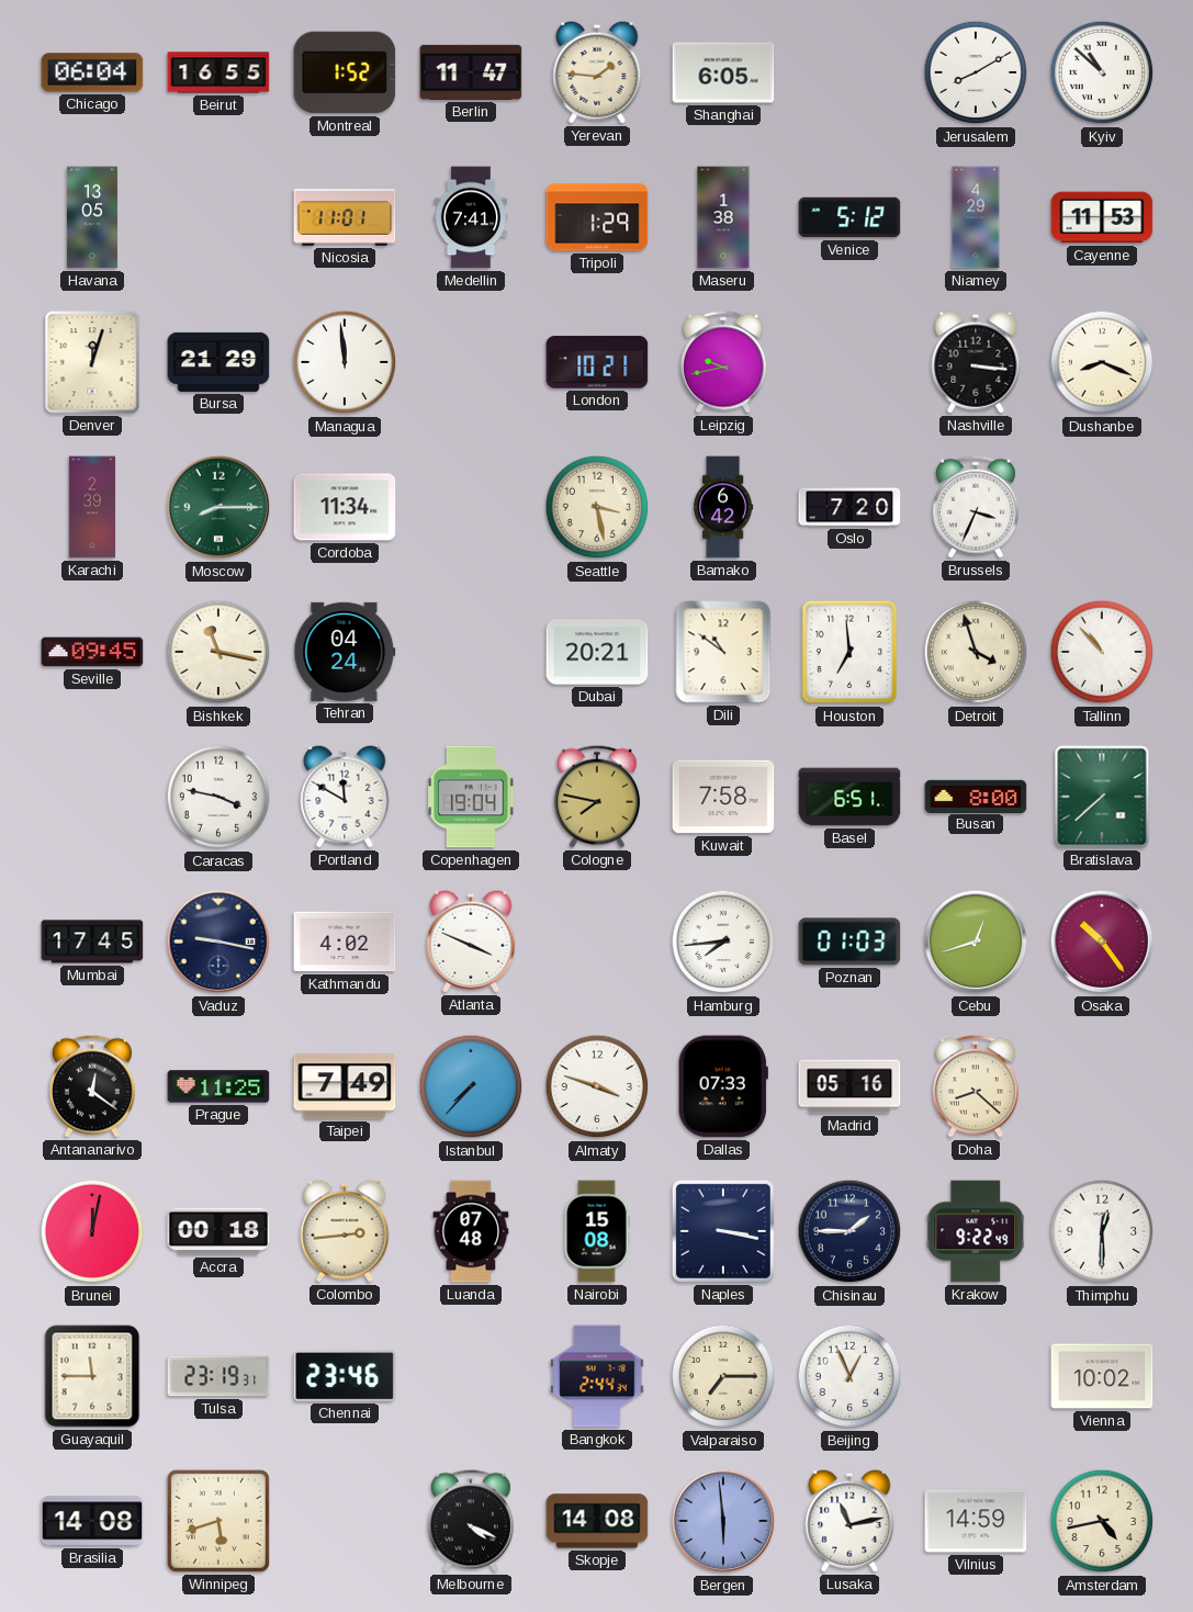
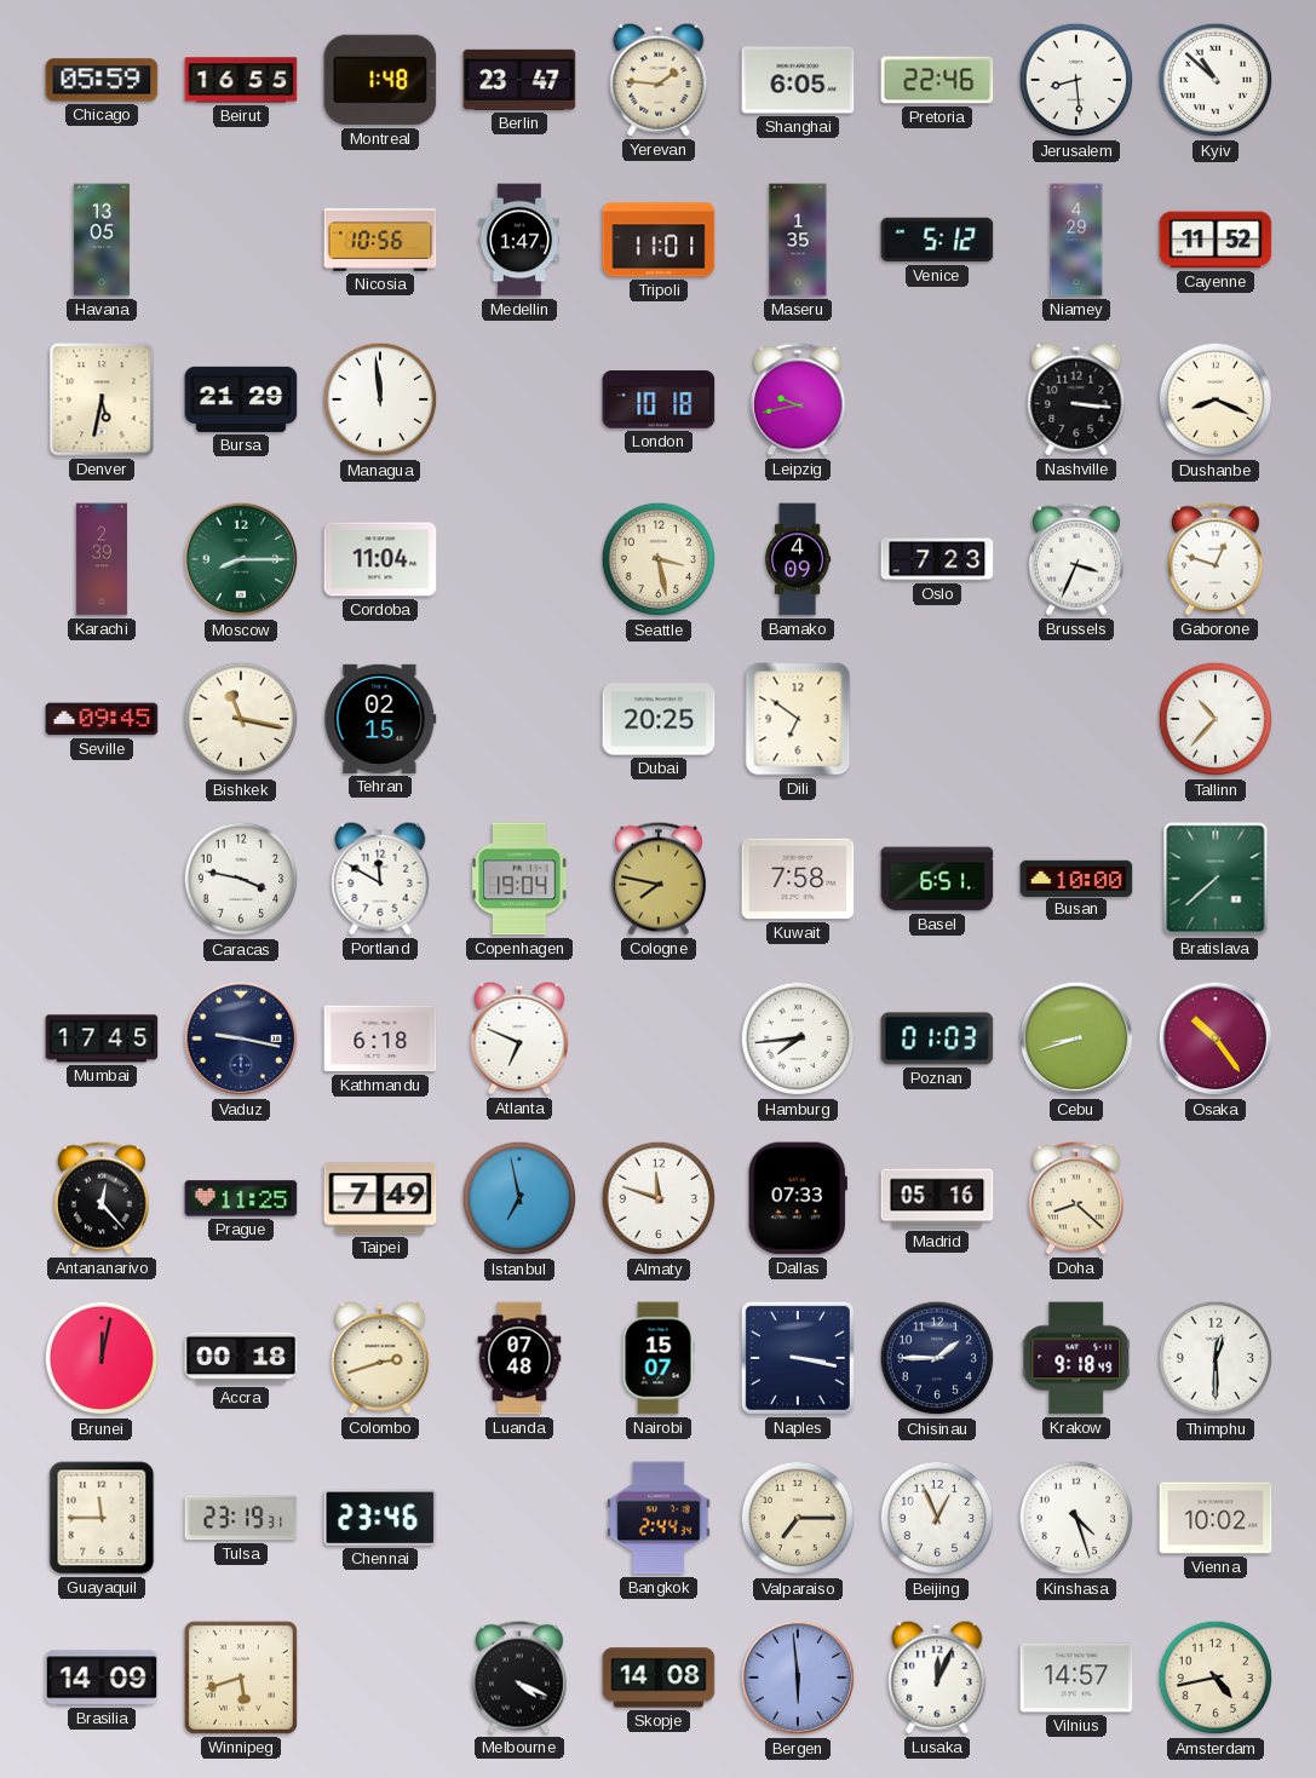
Chicago: 06:04 -> 05:59
Montreal: 1:52 -> 1:48
Berlin: 11:47 -> 23:47
Pretoria: none -> 22:46
Jerusalem: 8:10 -> 8:29
Nicosia: 11:01 -> 10:56
Medellin: 7:41 -> 1:47
Tripoli: 1:29 -> 11:01
Maseru: 1:38 -> 1:35
Cayenne: 11:53 -> 11:52
Denver: 12:03 -> 5:32
London: 10:21 -> 10:18
Cordoba: 11:34 -> 11:04
Bamako: 6:42 -> 4:09
Oslo: 7:20 -> 7:23
Gaborone: none -> 12:48
Tehran: 04:24 -> 02:15
Dubai: 20:21 -> 20:25
Dili: 10:51 -> 6:51
Houston: 6:59 -> none
Detroit: 3:57 -> none
Tallinn: 10:53 -> 10:37
Busan: 8:00 -> 10:00
Kathmandu: 4:02 -> 6:18
Atlanta: 3:49 -> 6:49
Cebu: 12:42 -> 8:42
Antananarivo: 12:21 -> 12:23
Istanbul: 7:37 -> 6:58
Almaty: 3:48 -> 11:48
Colombo: 2:44 -> 2:42
Nairobi: 15:08 -> 15:07
Krakow: 9:22 -> 9:18
Kinshasa: none -> 4:27
Brasilia: 14:08 -> 14:09
Lusaka: 11:13 -> 12:04
Vilnius: 14:59 -> 14:57
